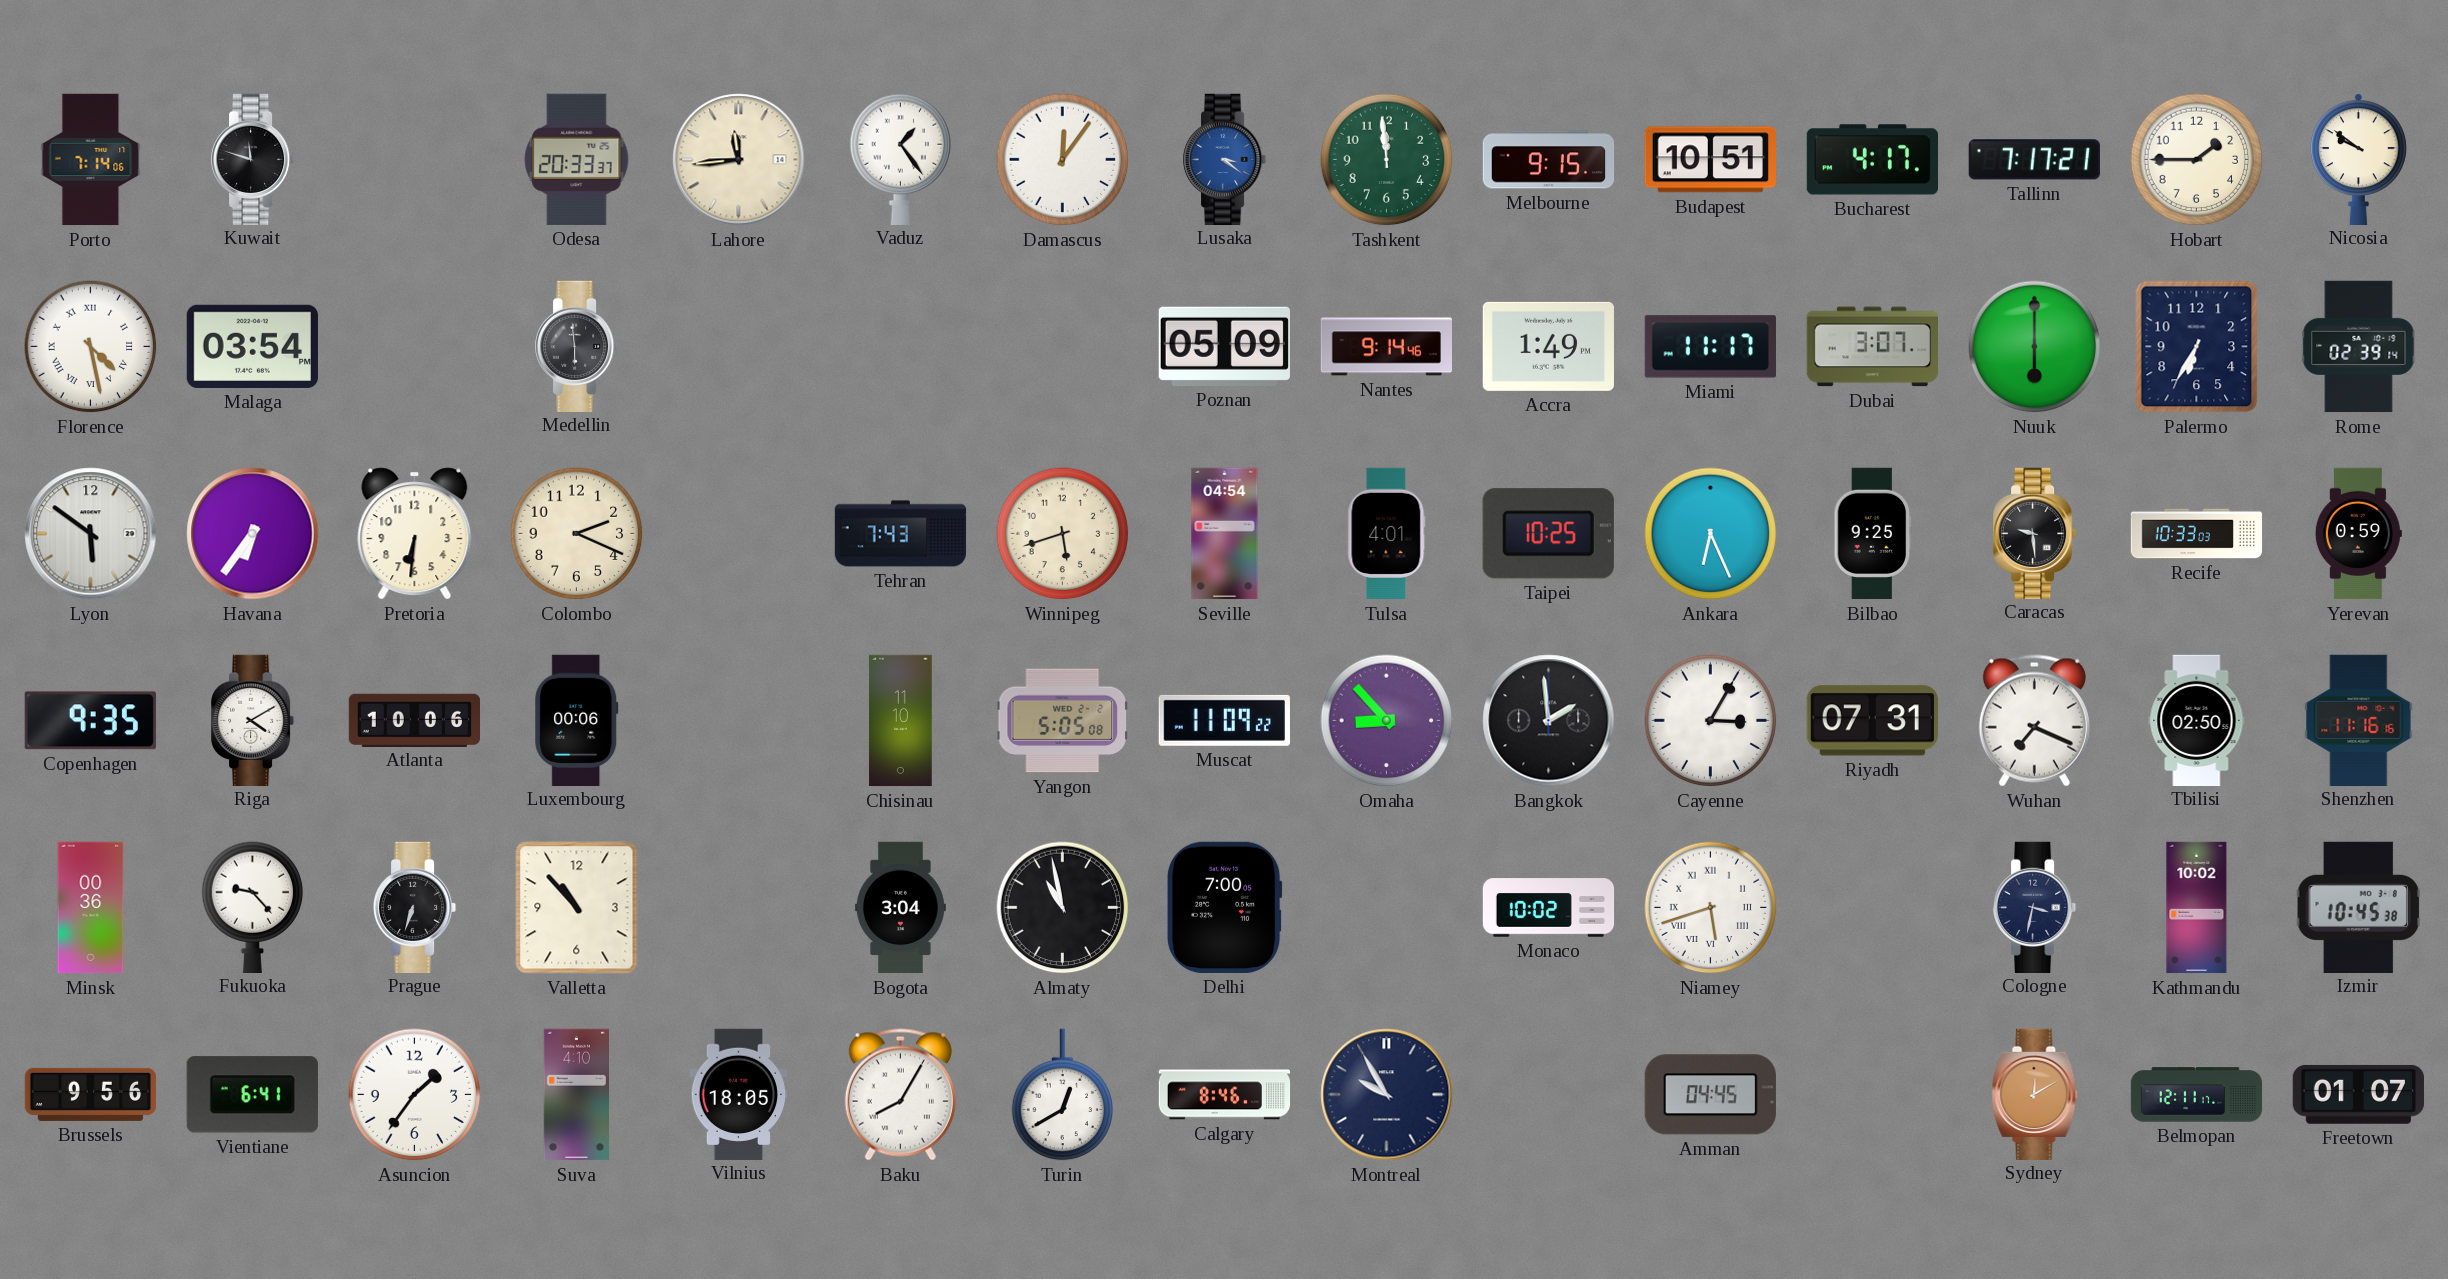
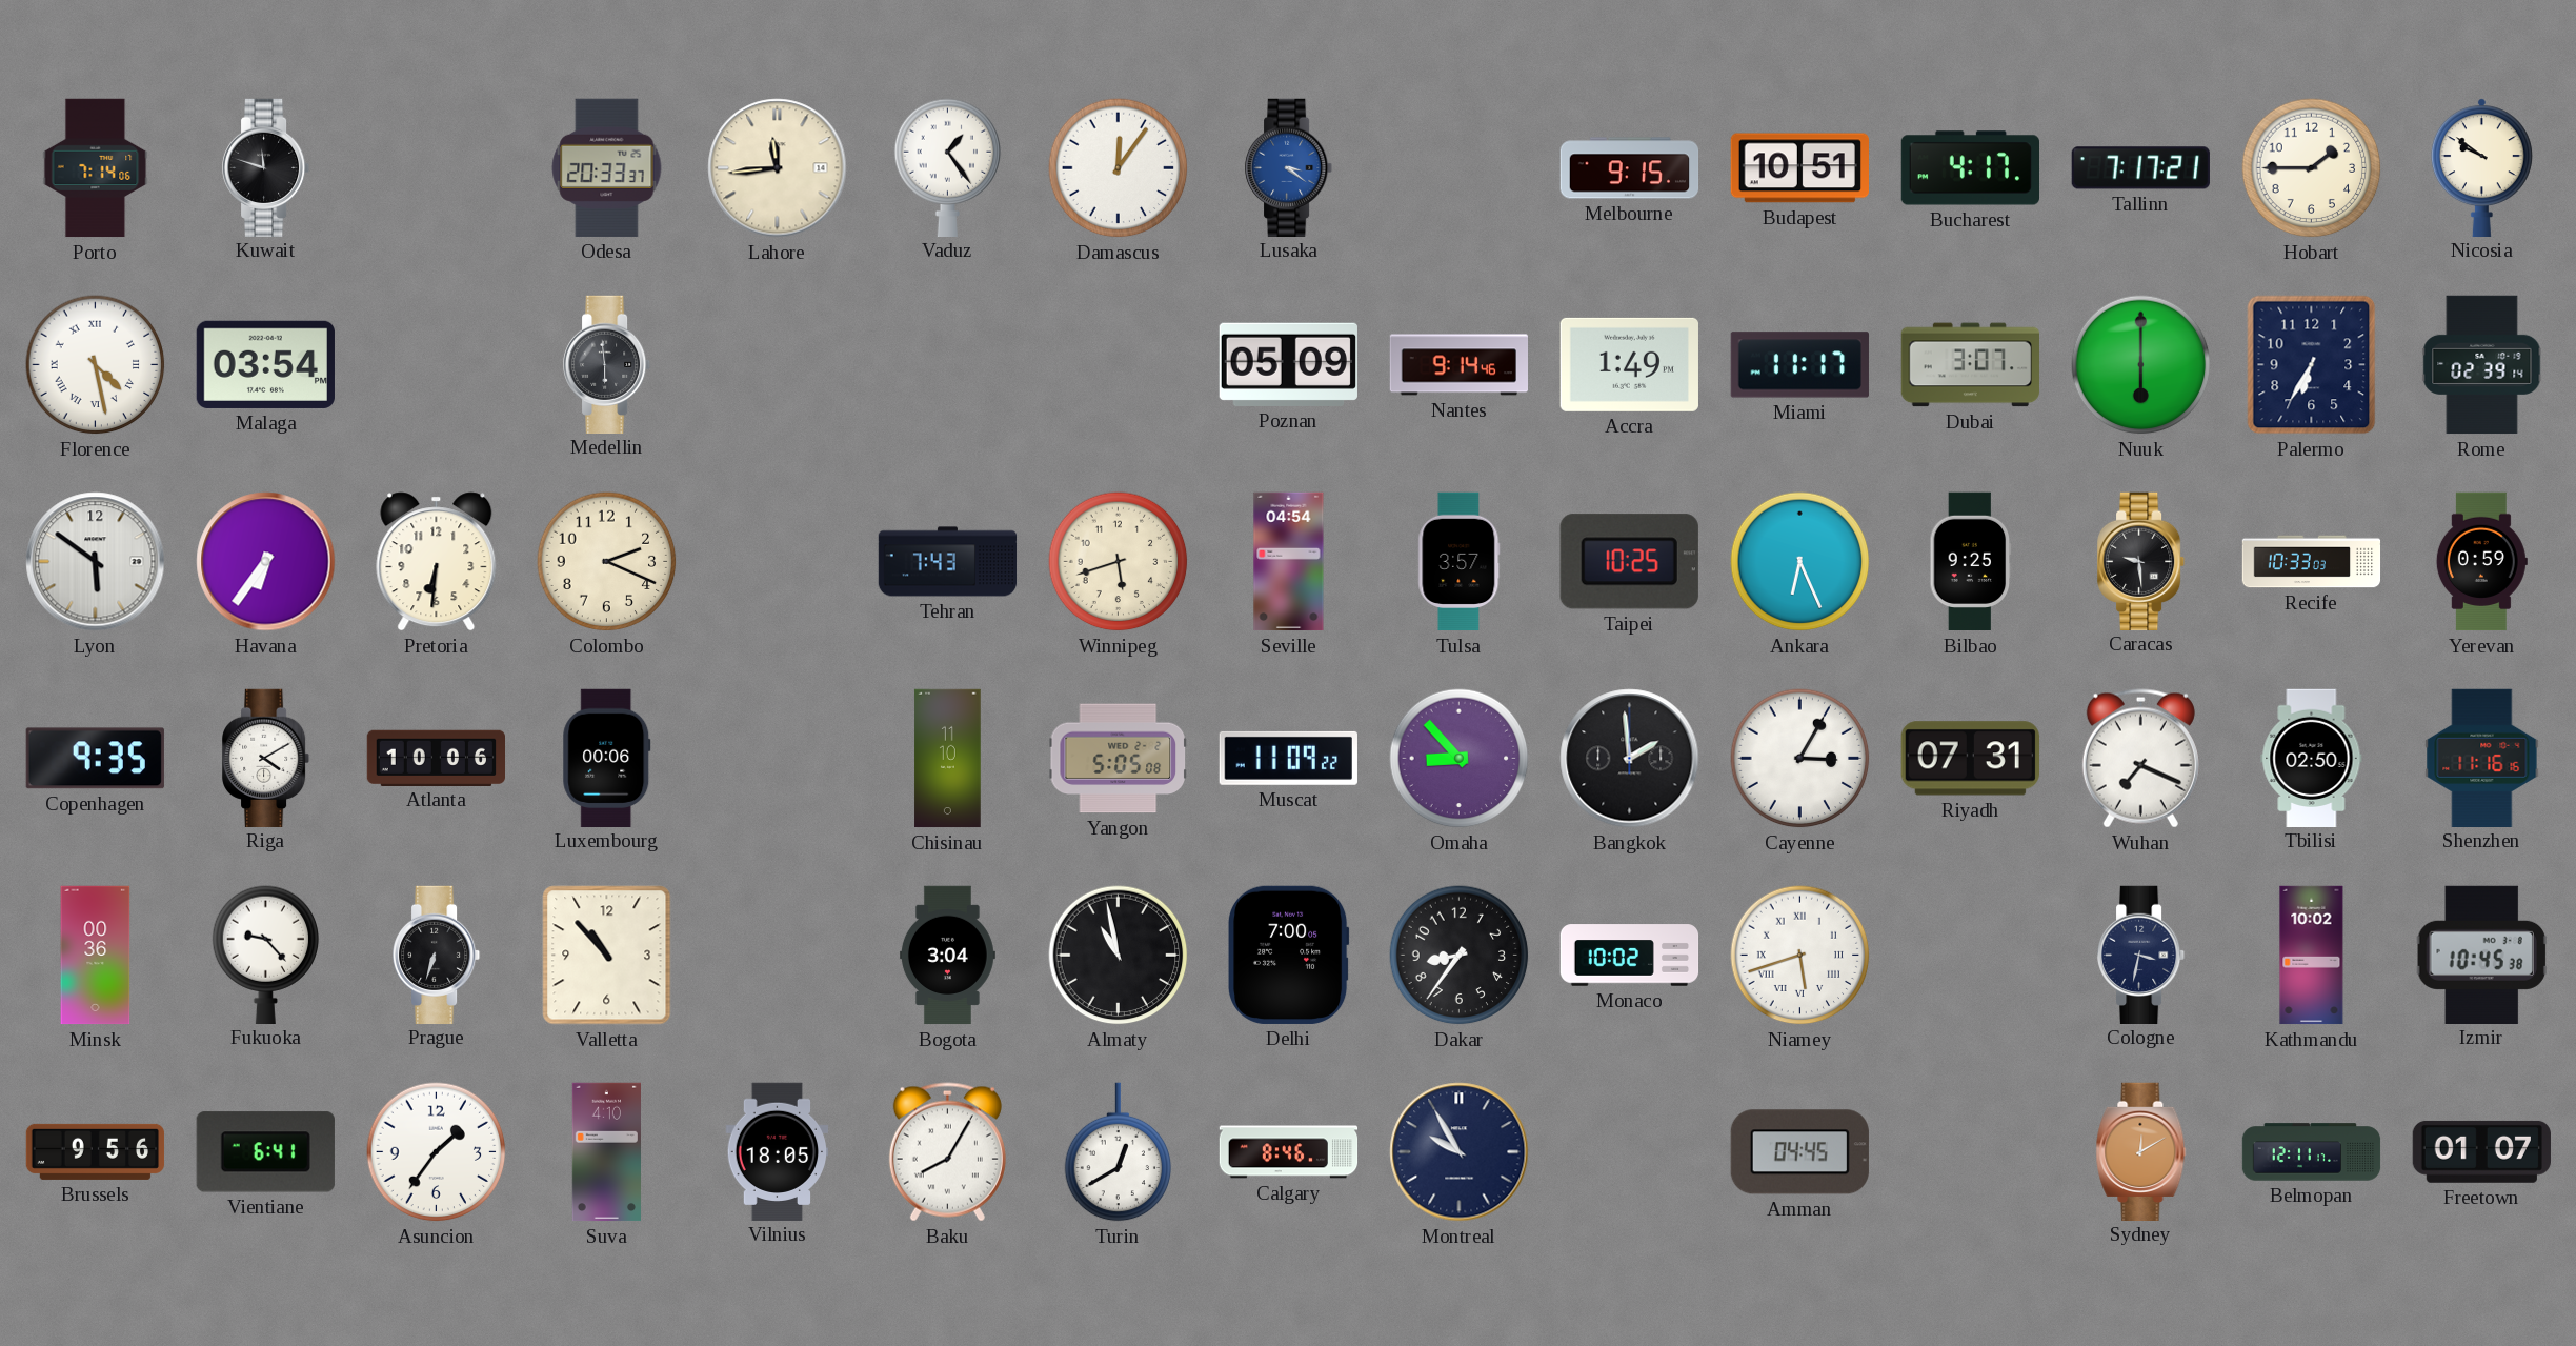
Tashkent: 11:59 -> none
Tulsa: 4:01 -> 3:57
Dakar: none -> 8:36
